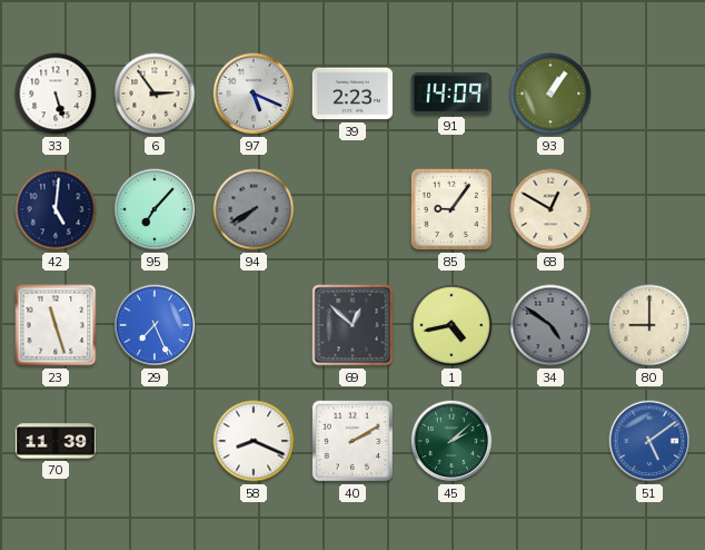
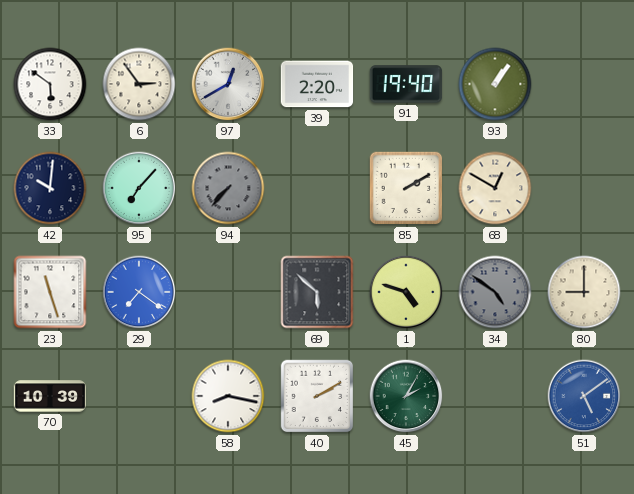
33: 5:27 -> 5:51
97: 5:19 -> 12:40
39: 2:23 -> 2:20
91: 14:09 -> 19:40
42: 5:01 -> 10:01
94: 7:40 -> 7:37
85: 9:06 -> 2:10
29: 7:26 -> 7:21
69: 12:52 -> 5:52
1: 4:43 -> 4:48
70: 11:39 -> 10:39
58: 8:19 -> 8:17
45: 2:08 -> 2:05
